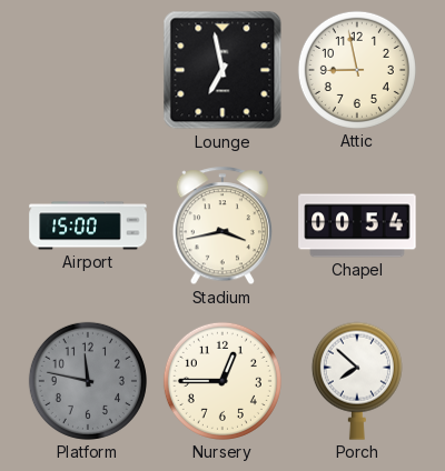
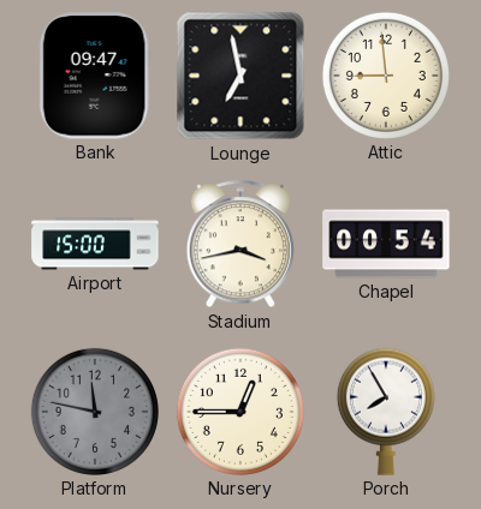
Bank: none -> 09:47
Attic: 8:58 -> 8:59
Porch: 7:52 -> 7:55
